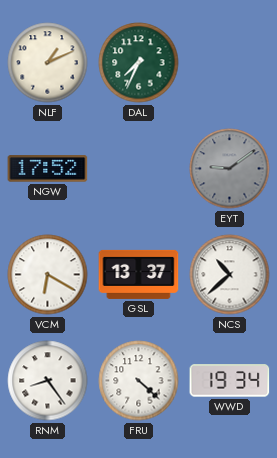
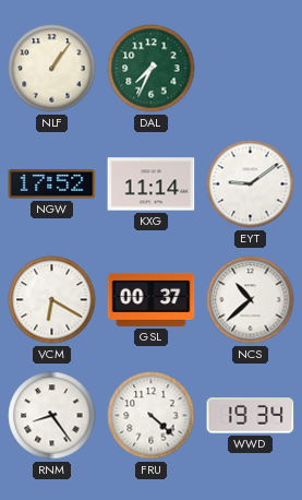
NLF: 1:11 -> 1:06
KXG: none -> 11:14
EYT dial: grey -> white
GSL: 13:37 -> 00:37
